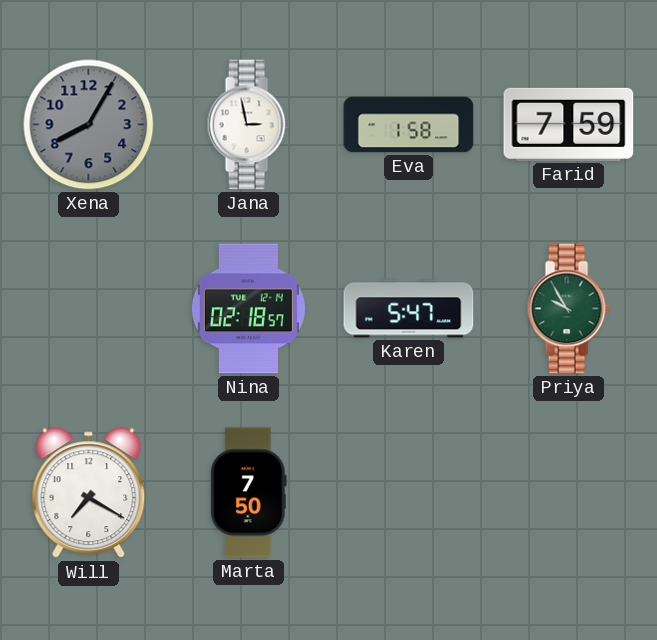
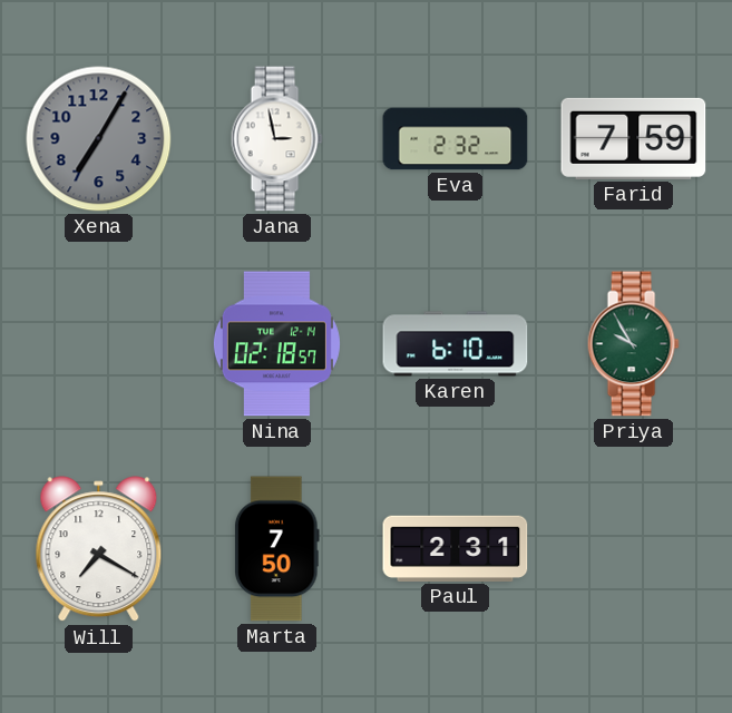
Xena: 8:05 -> 7:05
Eva: 1:58 -> 2:32
Karen: 5:47 -> 6:10
Paul: none -> 2:31
